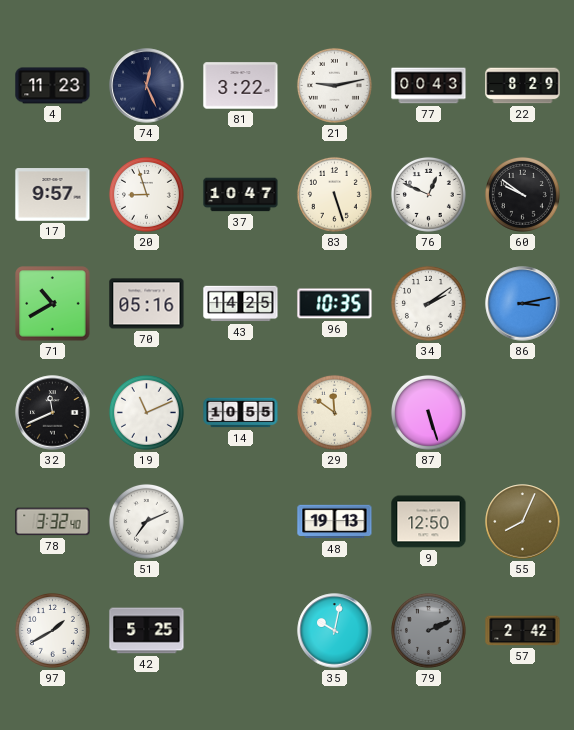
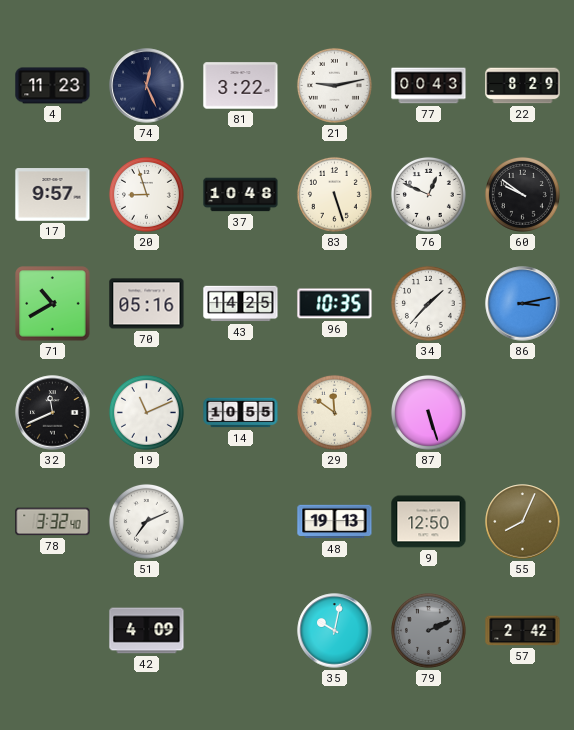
37: 10:47 -> 10:48
34: 2:09 -> 1:37
97: 1:40 -> none
42: 5:25 -> 4:09
